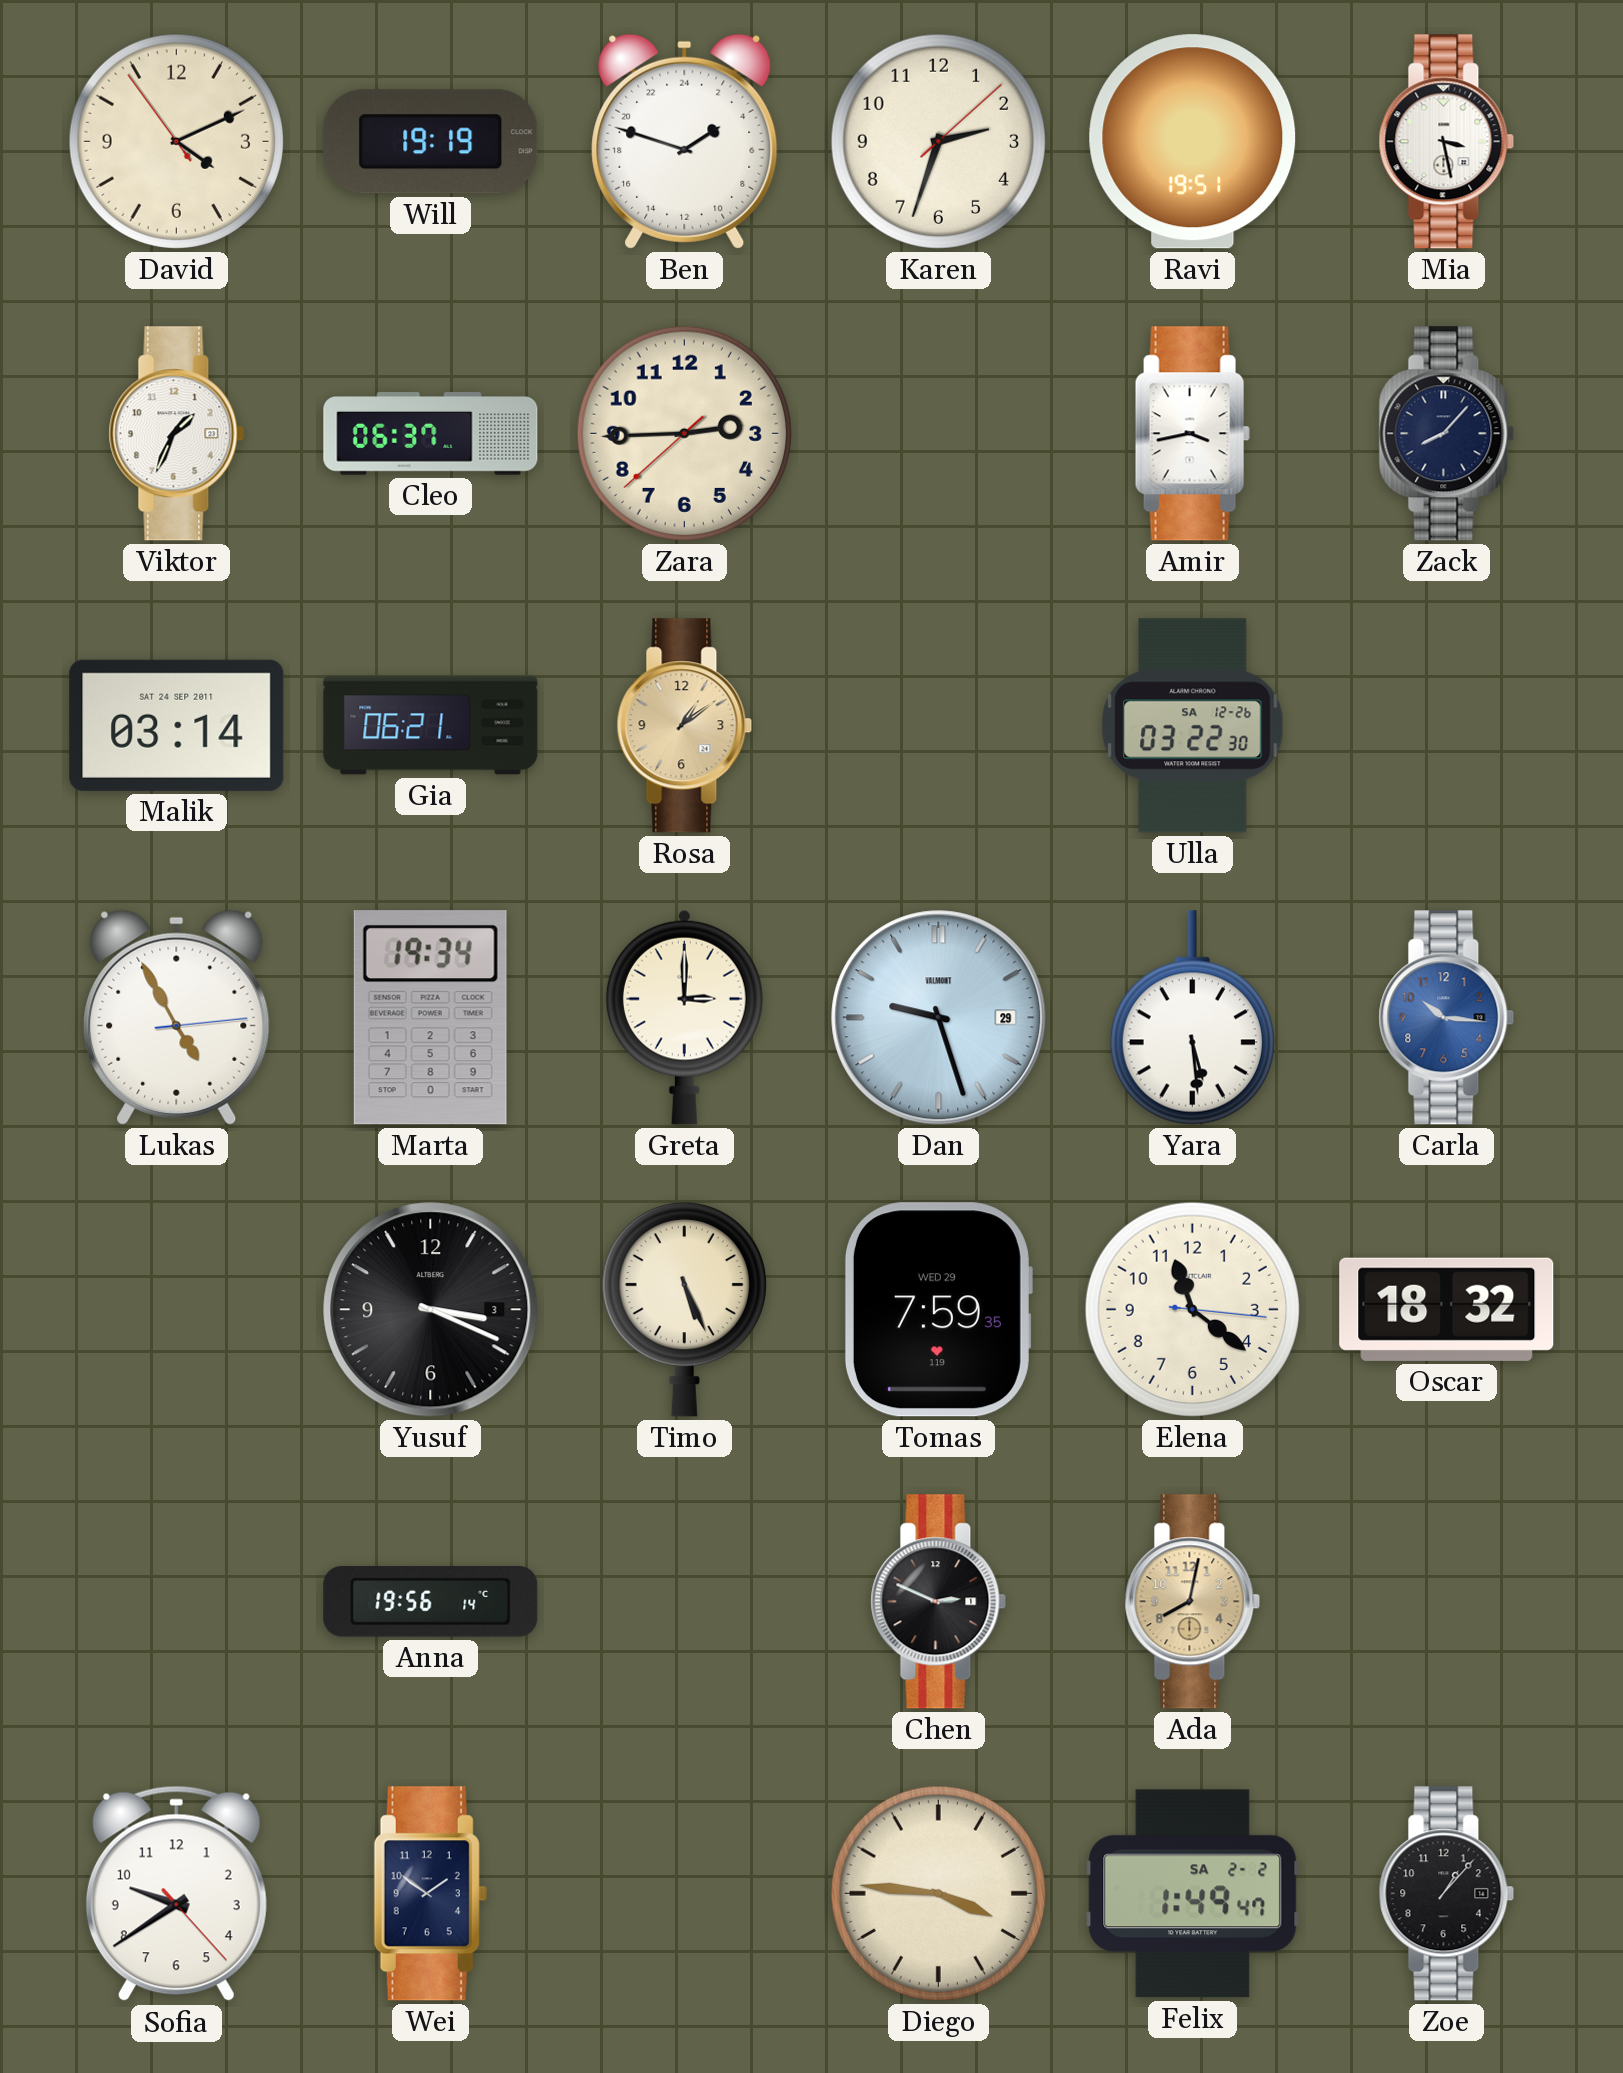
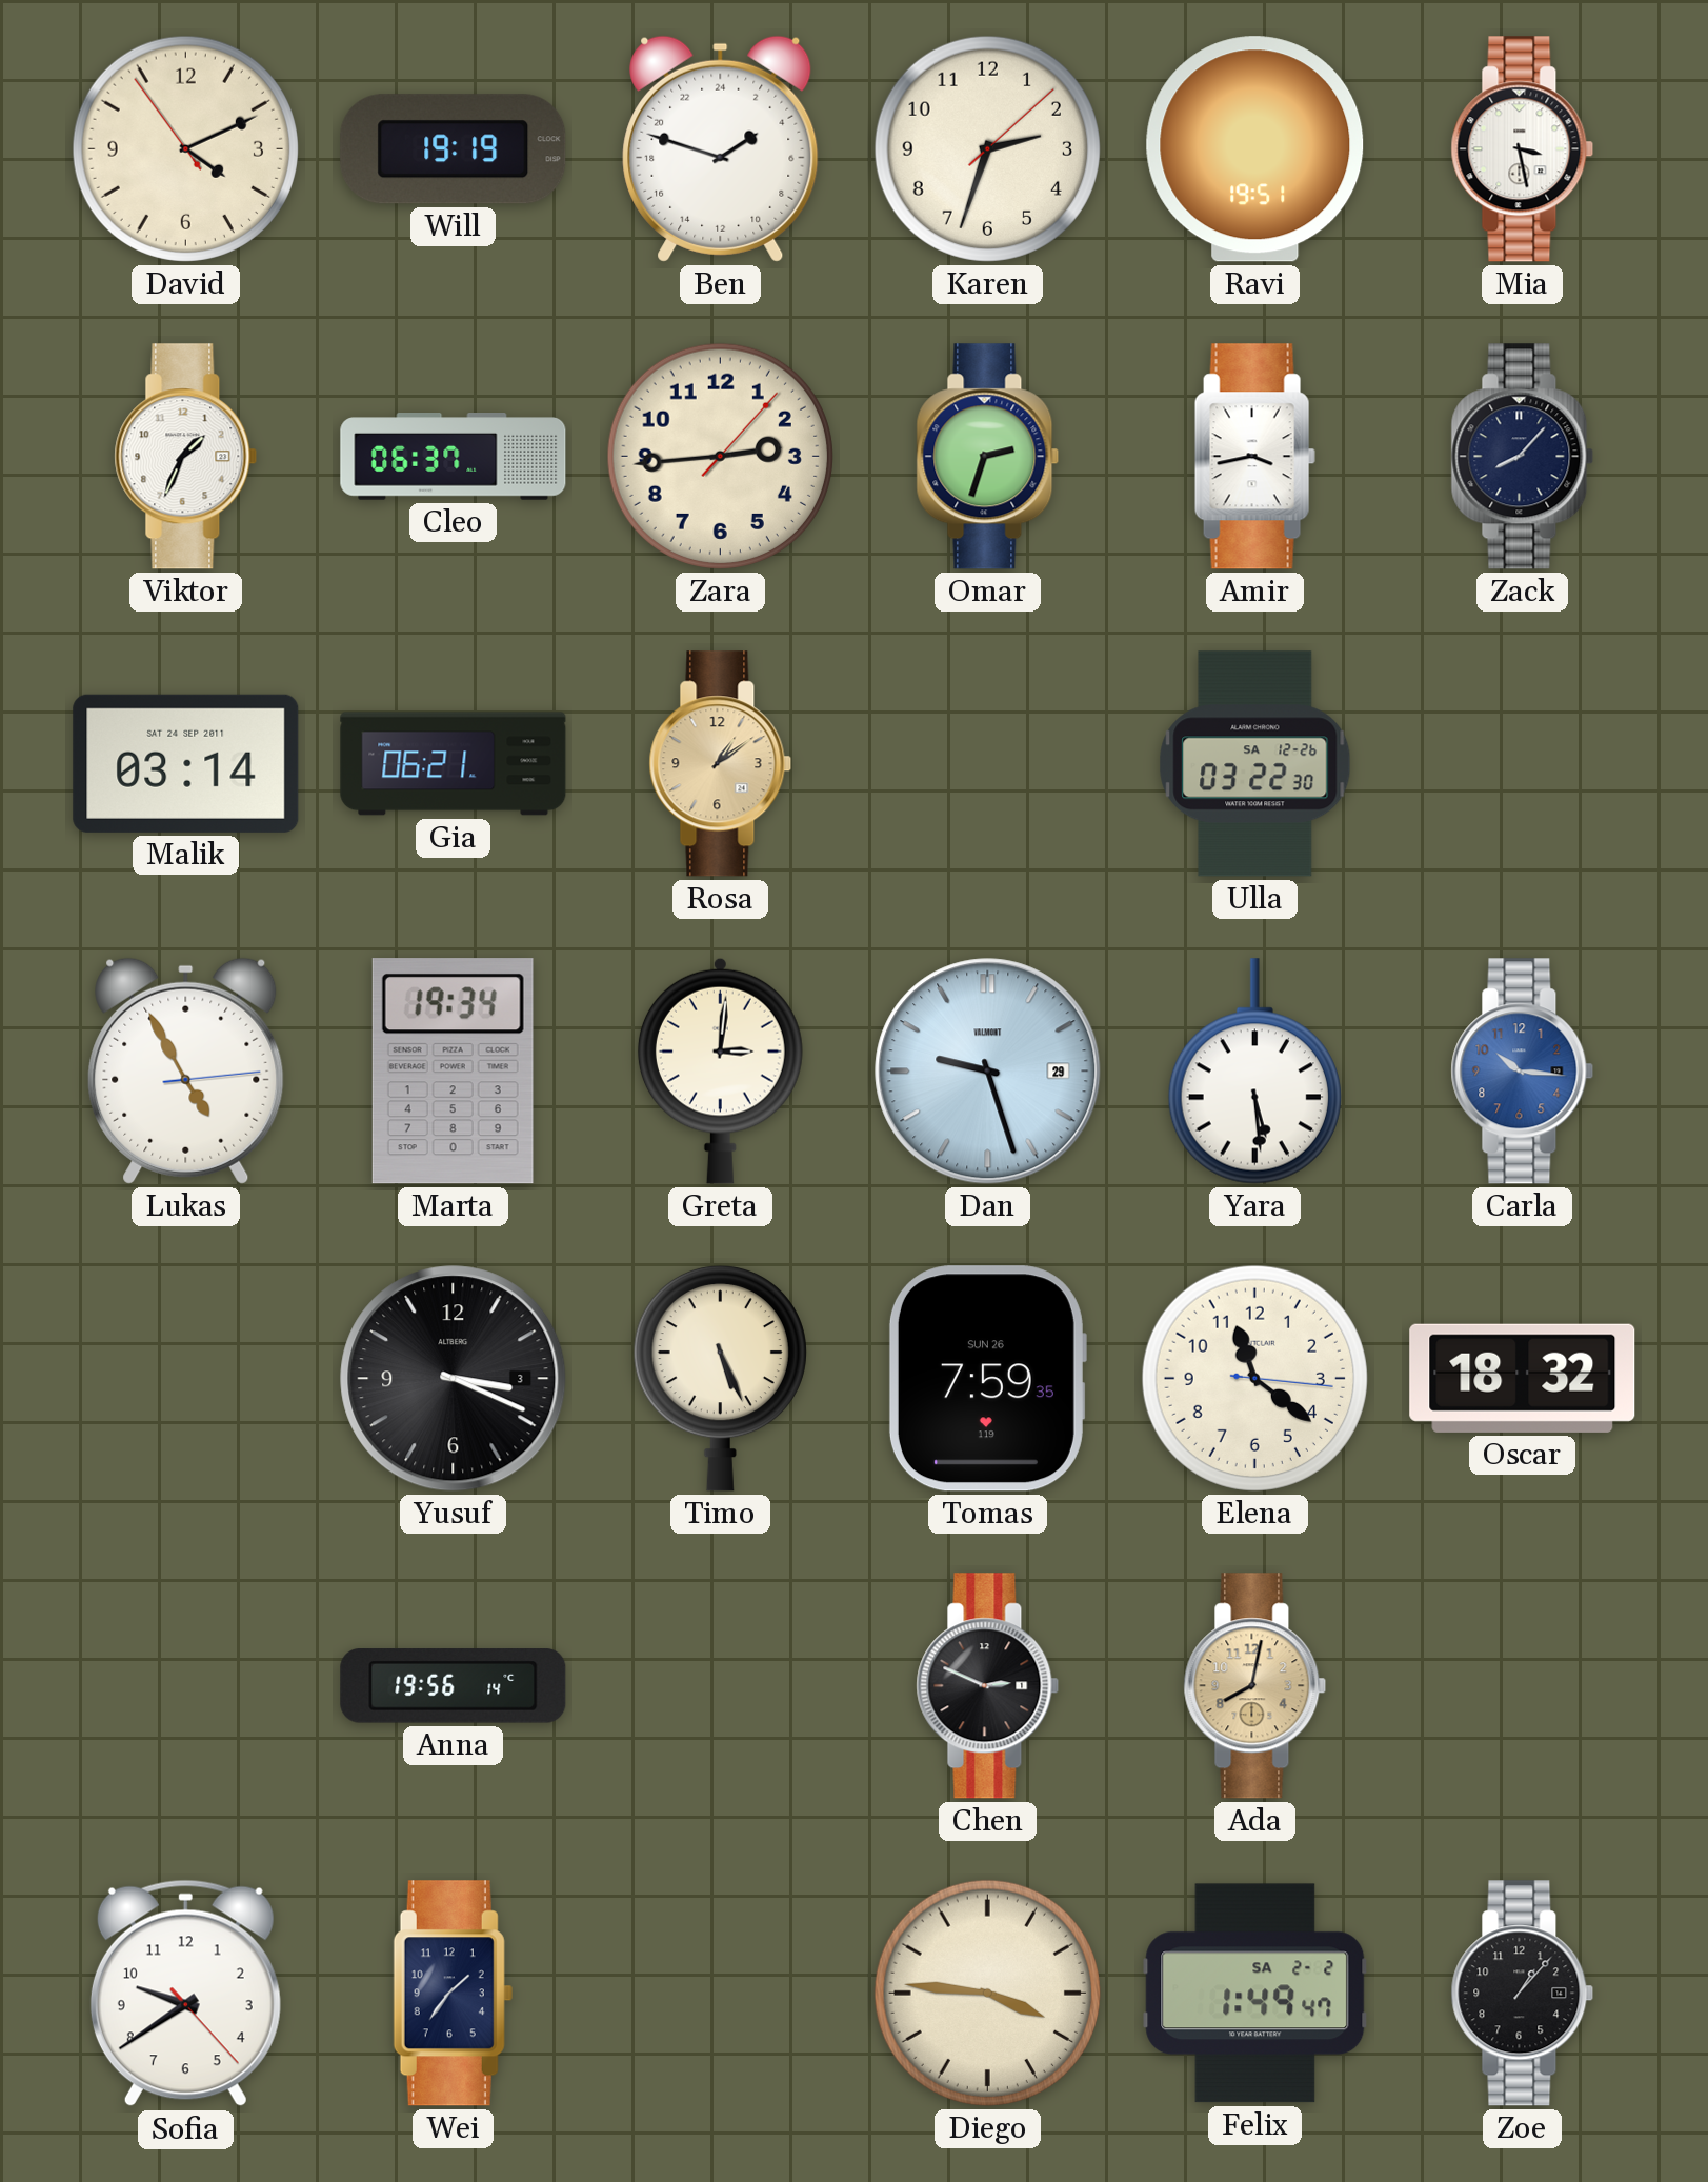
Zara: 2:44:38 -> 2:44:07
Omar: none -> 2:33
Greta: 3:00 -> 3:01
Tomas date: WED 29 -> SUN 26
Wei: 1:51 -> 1:36
